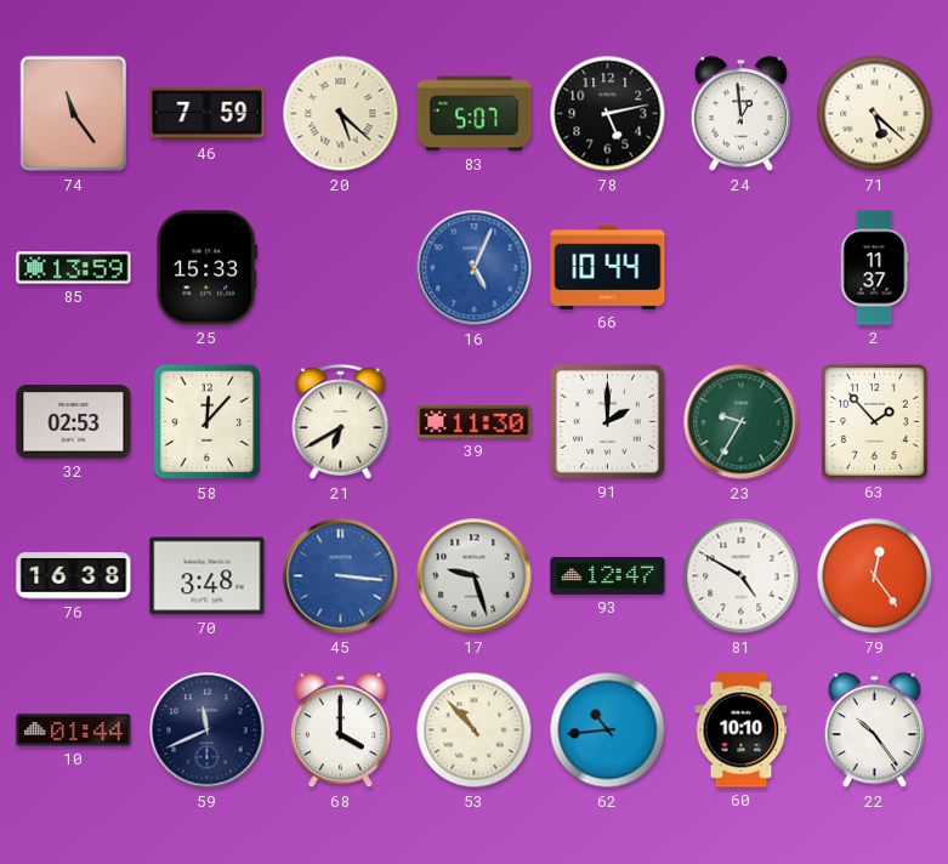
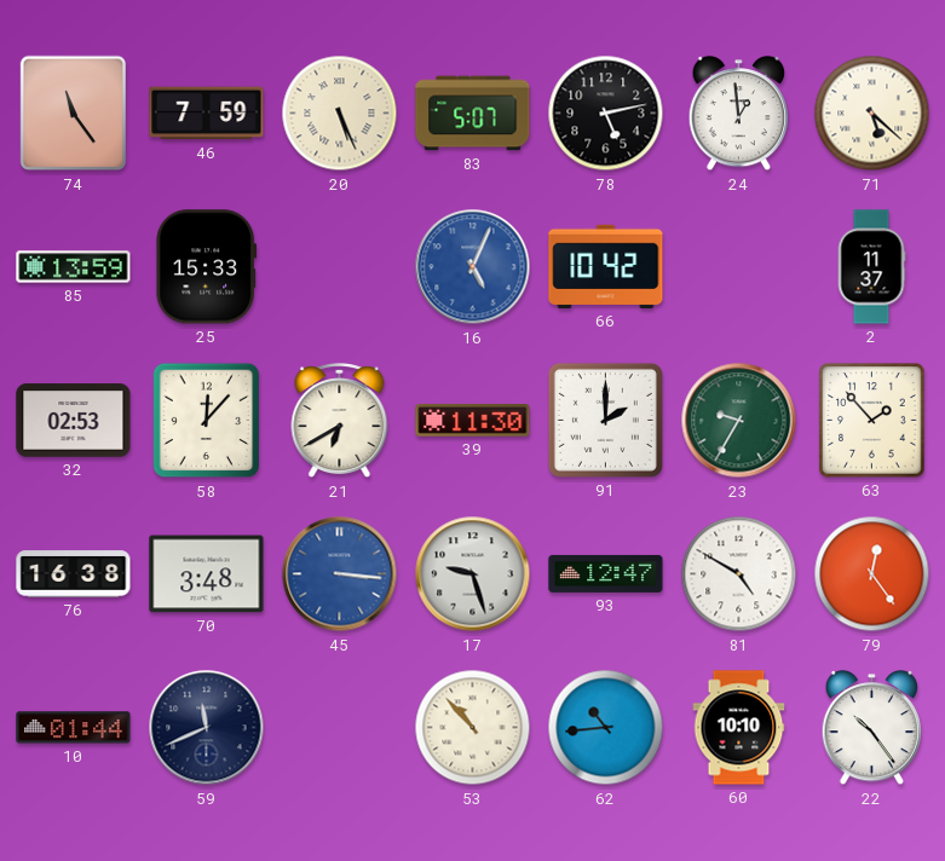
20: 5:22 -> 5:26
66: 10:44 -> 10:42
68: 4:00 -> none
